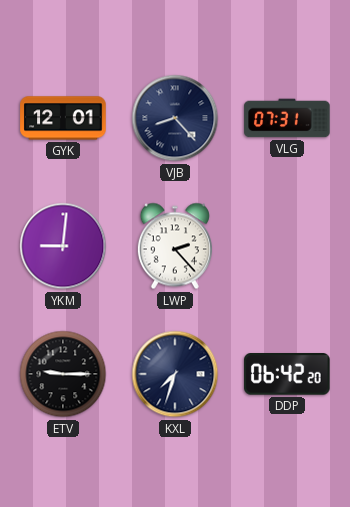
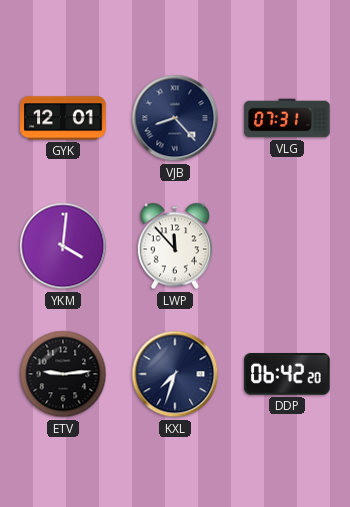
YKM: 9:01 -> 4:01
LWP: 2:23 -> 11:53
ETV: 9:15 -> 9:14
